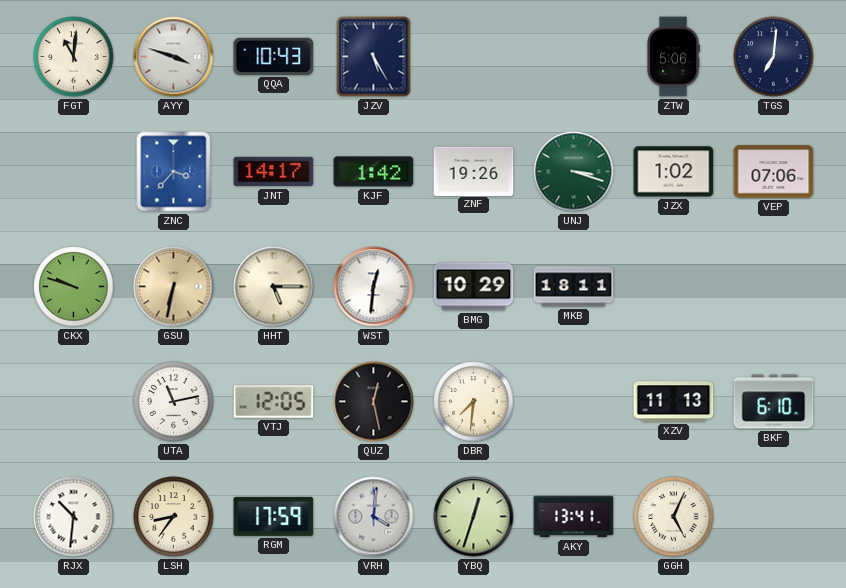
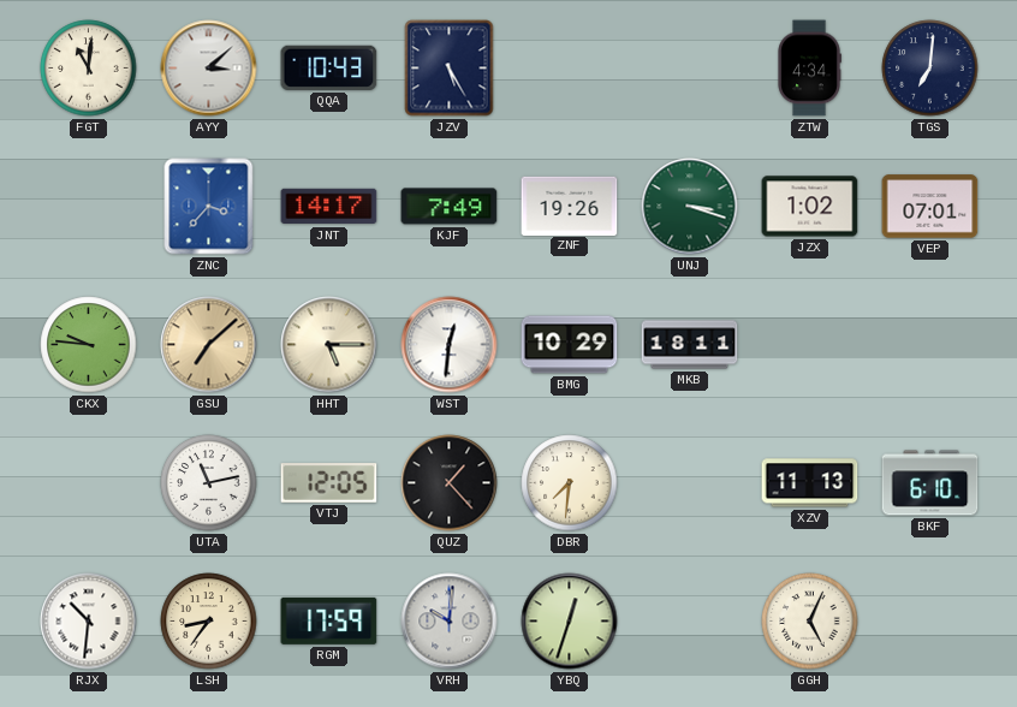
AYY: 3:48 -> 3:08
ZTW: 5:06 -> 4:34
KJF: 1:42 -> 7:49
VEP: 07:06 -> 07:01
CKX: 9:48 -> 9:46
GSU: 6:32 -> 7:08
QUZ: 12:28 -> 1:23
VRH: 4:01 -> 10:01
AKY: 13:41 -> none
